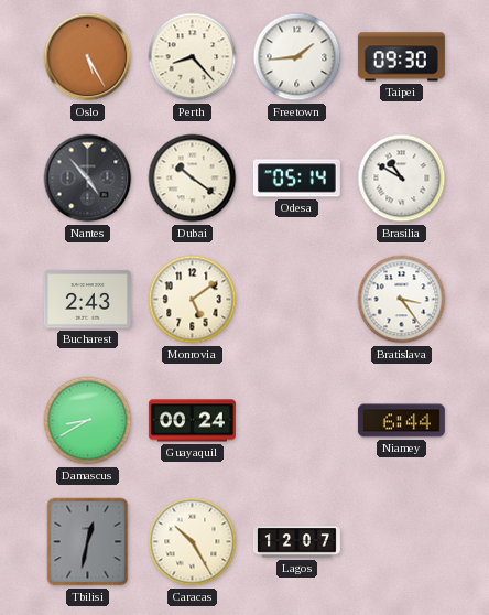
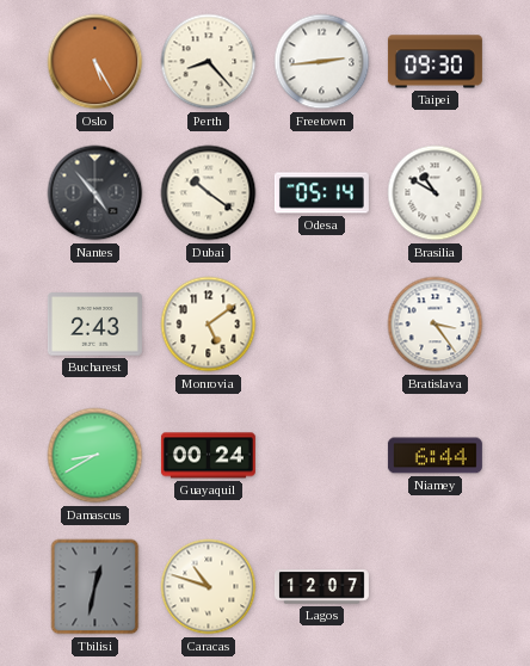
Freetown: 1:44 -> 2:44
Caracas: 10:25 -> 10:48
